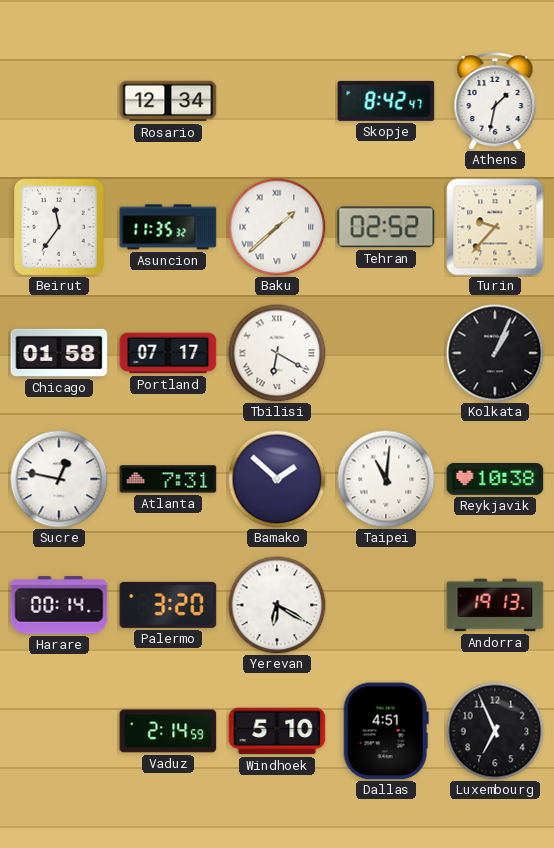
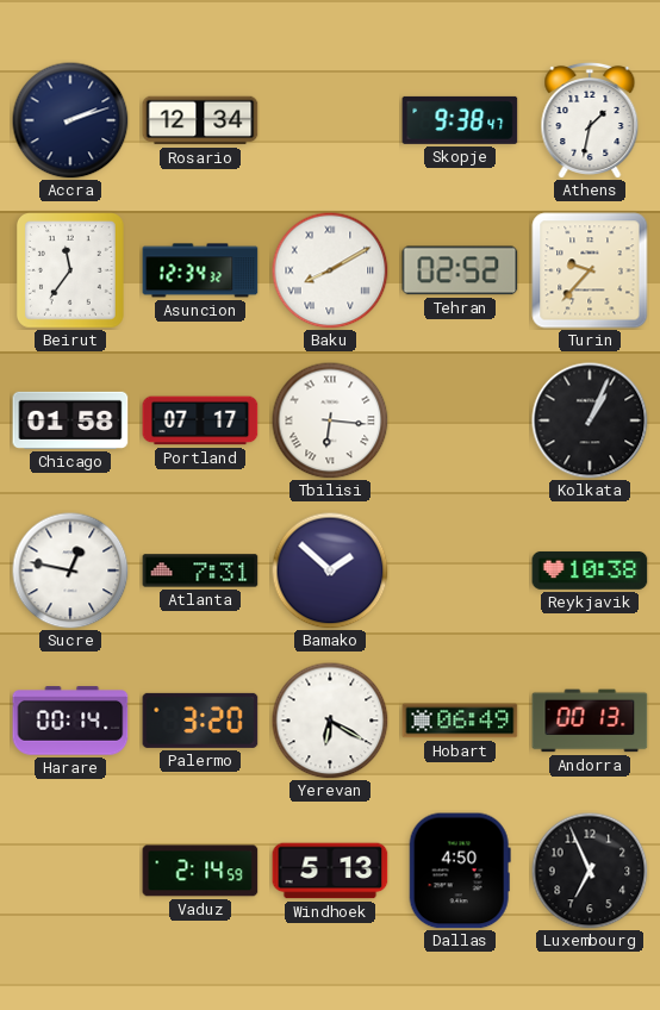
Accra: none -> 2:12
Skopje: 8:42 -> 9:38
Asuncion: 11:35 -> 12:34
Baku: 1:38 -> 8:10
Tbilisi: 6:20 -> 6:16
Taipei: 11:01 -> none
Hobart: none -> 06:49
Andorra: 19:13 -> 00:13
Windhoek: 5:10 -> 5:13
Dallas: 4:51 -> 4:50
